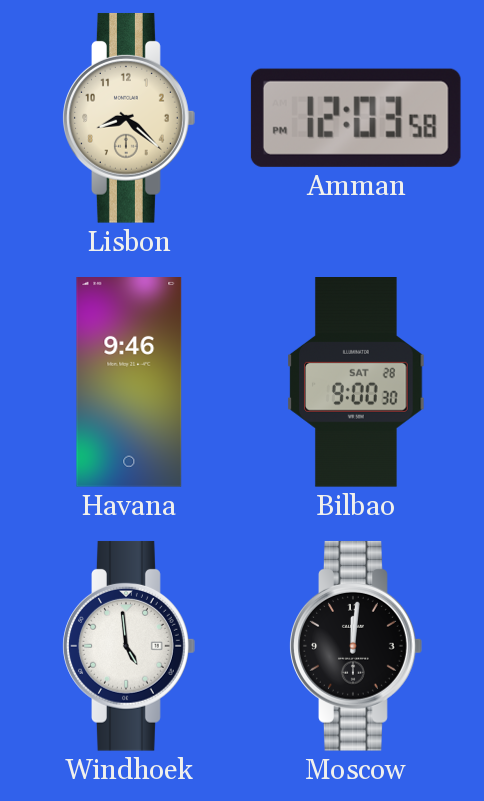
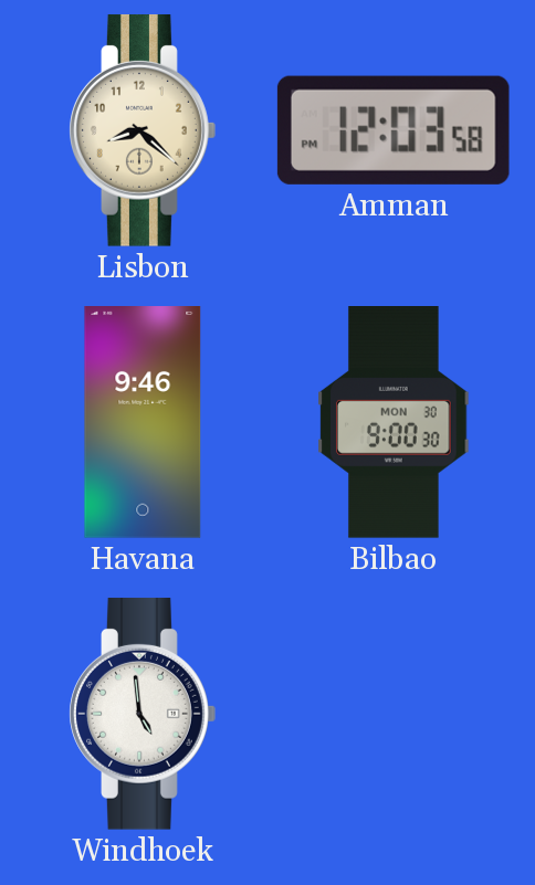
Bilbao date: SAT 28 -> MON 30
Moscow: 12:01 -> none
